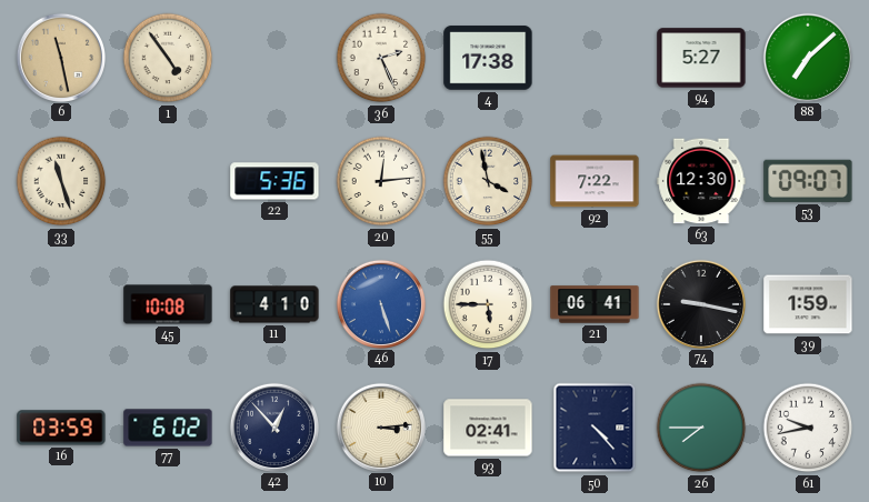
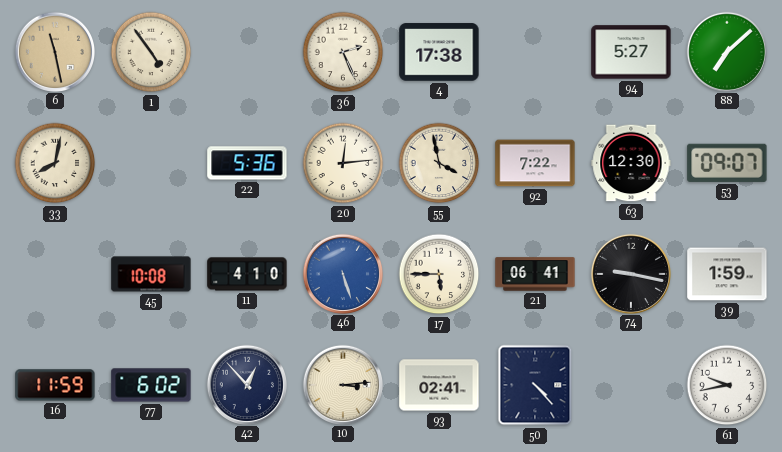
33: 11:27 -> 8:02
16: 03:59 -> 11:59
26: 7:45 -> none
